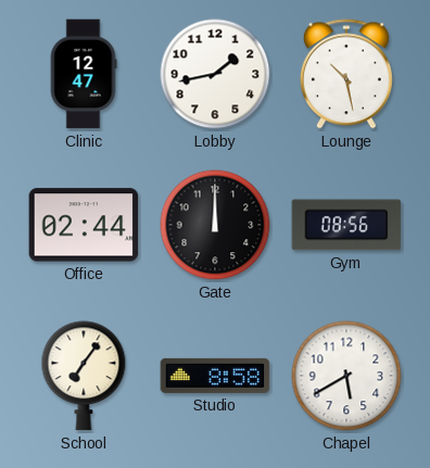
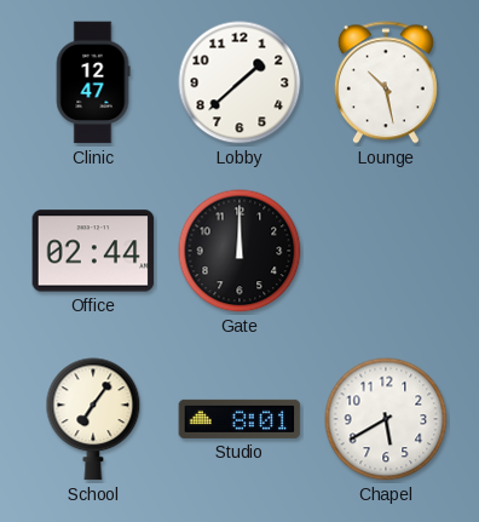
Lobby: 1:43 -> 1:38
Gym: 08:56 -> none
Studio: 8:58 -> 8:01
